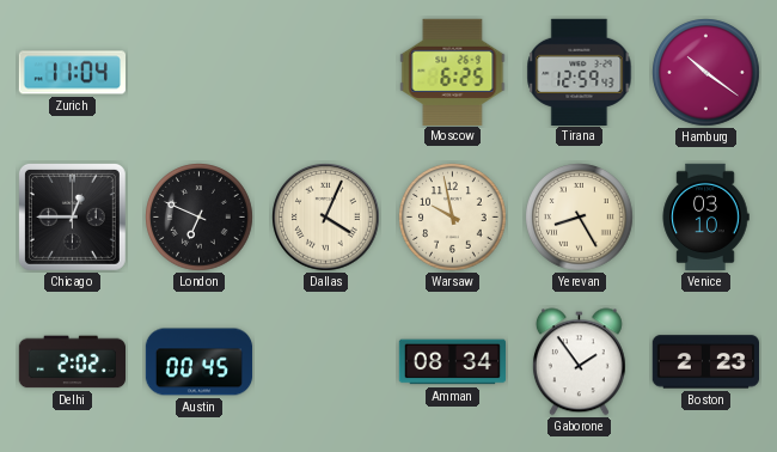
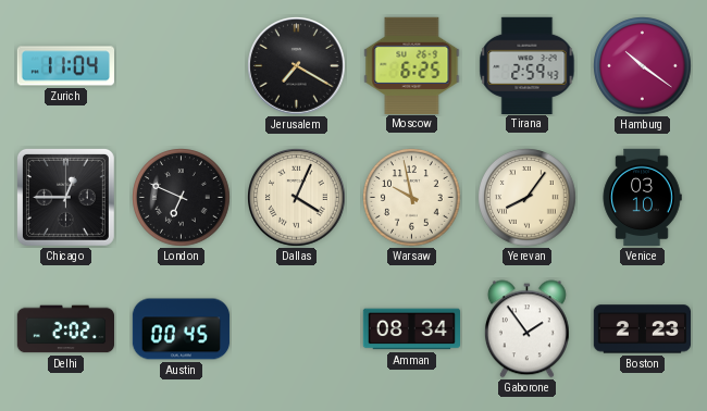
Jerusalem: none -> 7:20
Tirana: 12:59 -> 2:59
Yerevan: 8:25 -> 8:06
